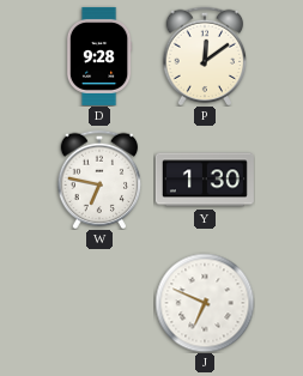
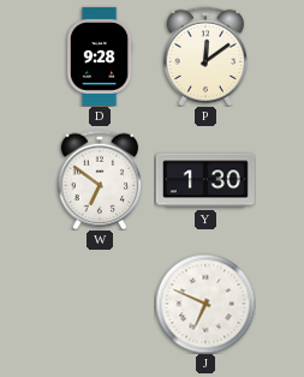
W: 6:47 -> 6:51
